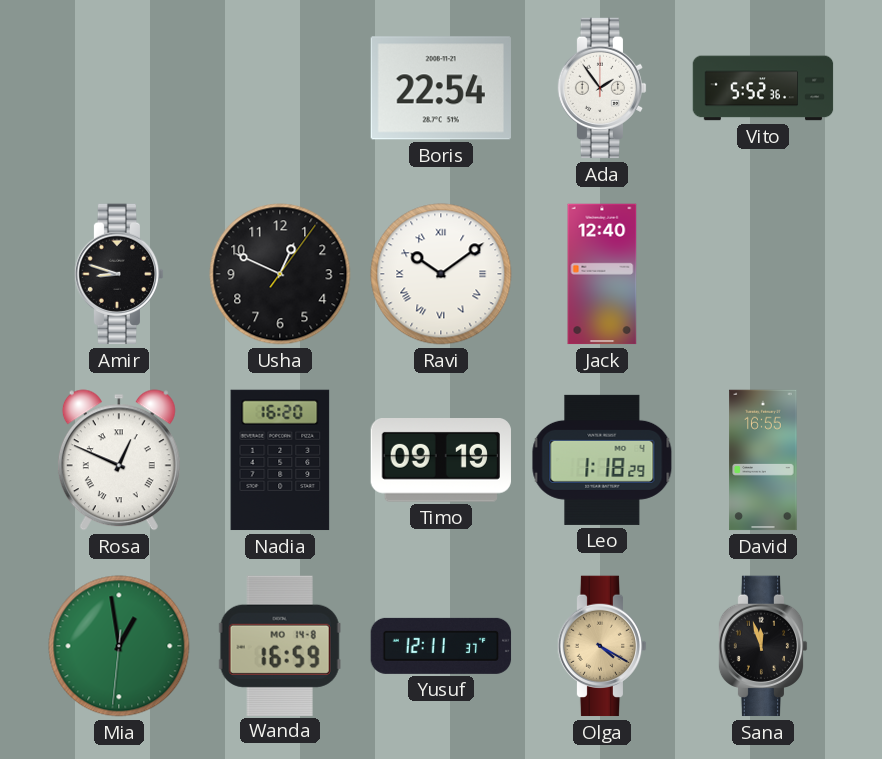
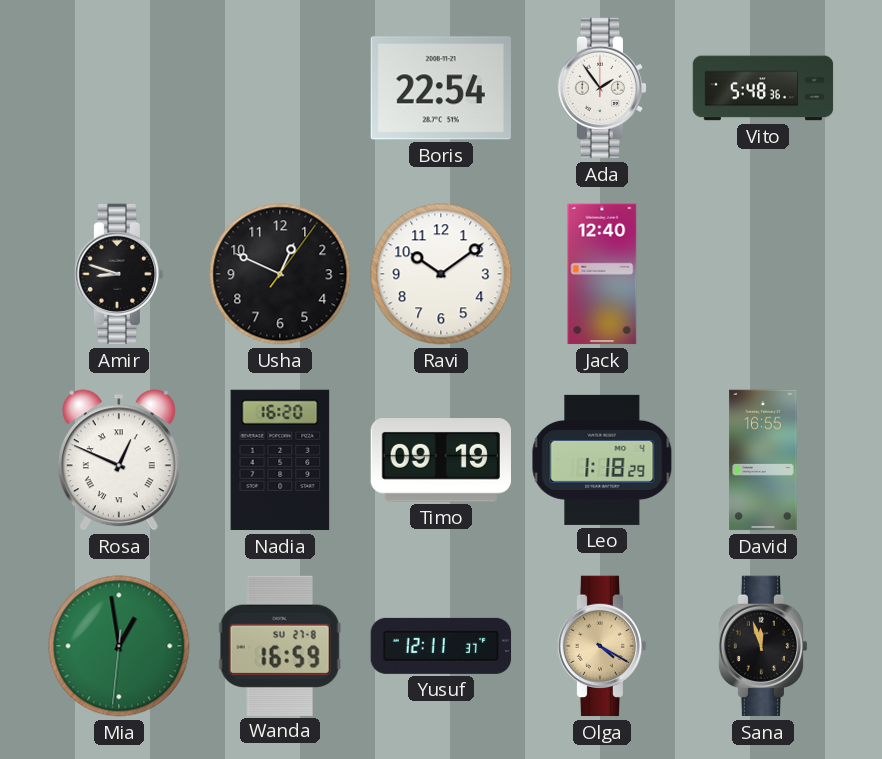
Vito: 5:52 -> 5:48
Ravi numerals: Roman -> Arabic
Wanda date: MO 14-8 -> SU 27-8
